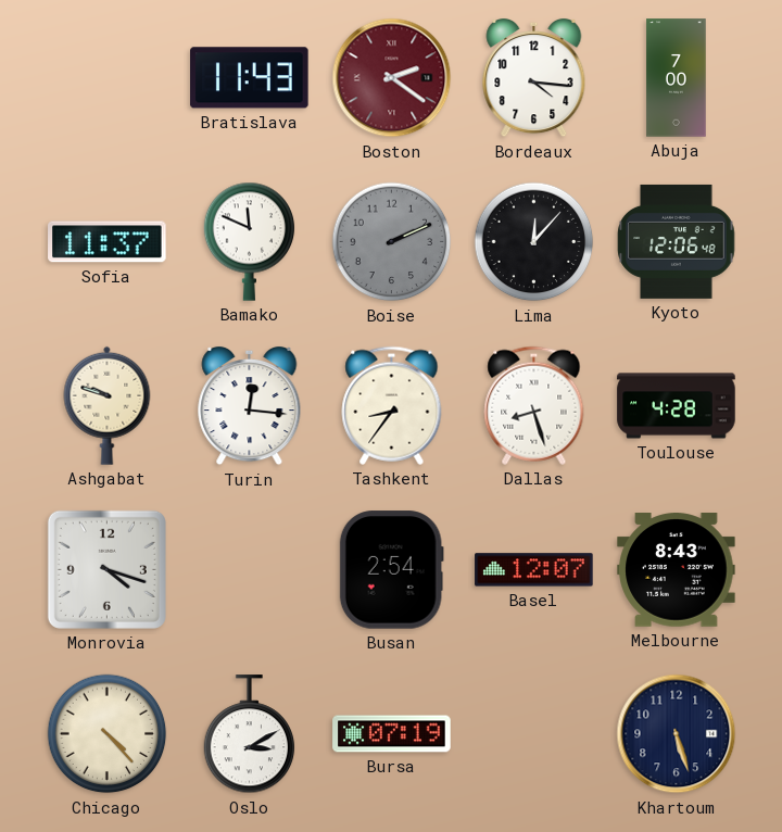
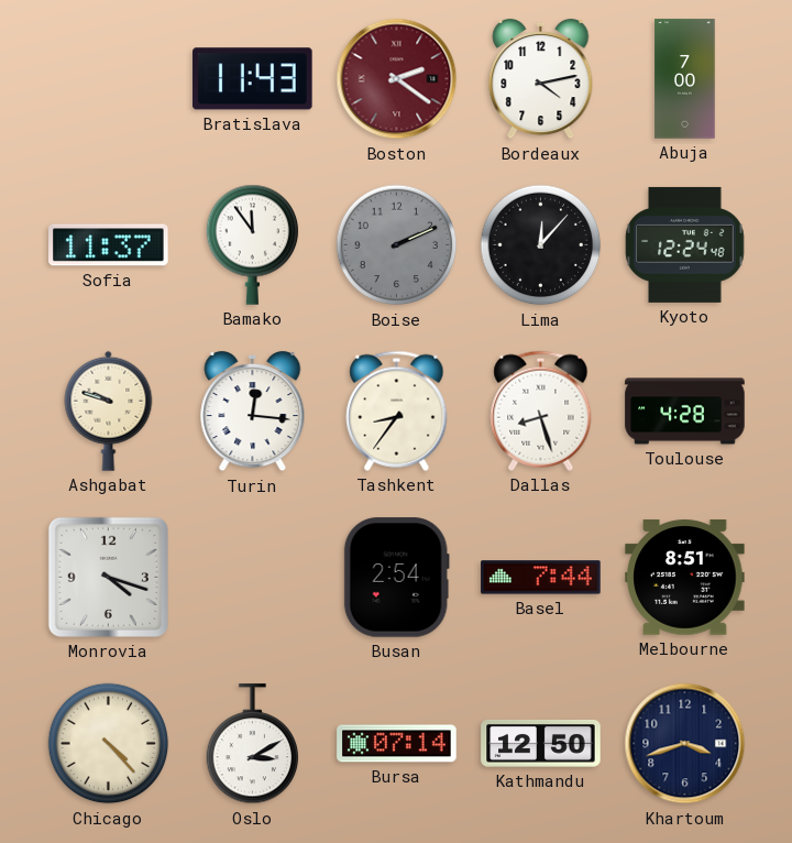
Bordeaux: 4:16 -> 4:13
Bamako: 11:49 -> 11:54
Kyoto: 12:06 -> 12:24
Basel: 12:07 -> 7:44
Melbourne: 8:43 -> 8:51
Bursa: 07:19 -> 07:14
Kathmandu: none -> 12:50
Khartoum: 5:27 -> 3:42
